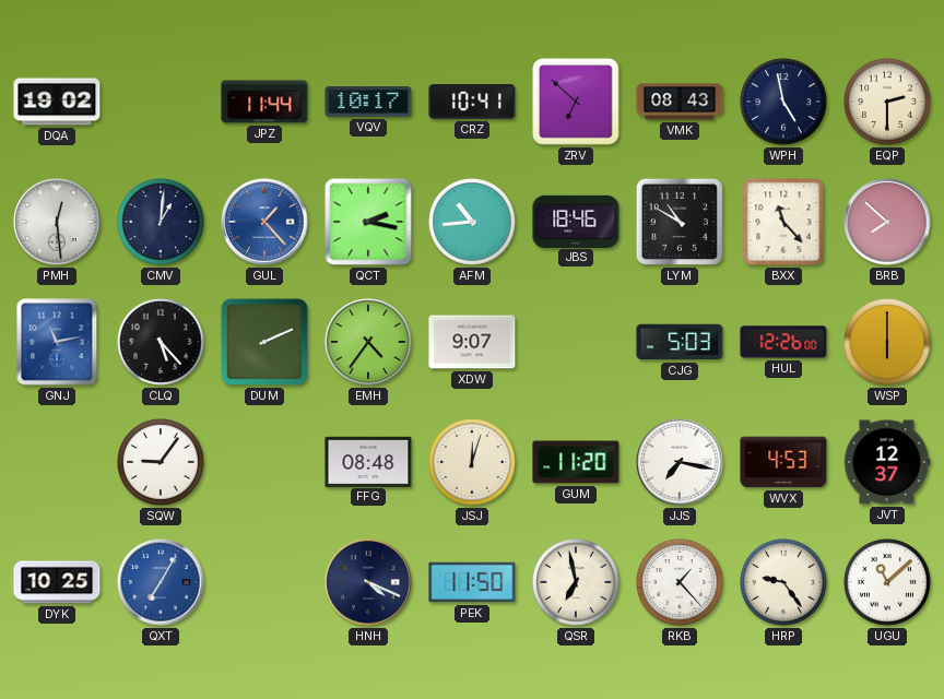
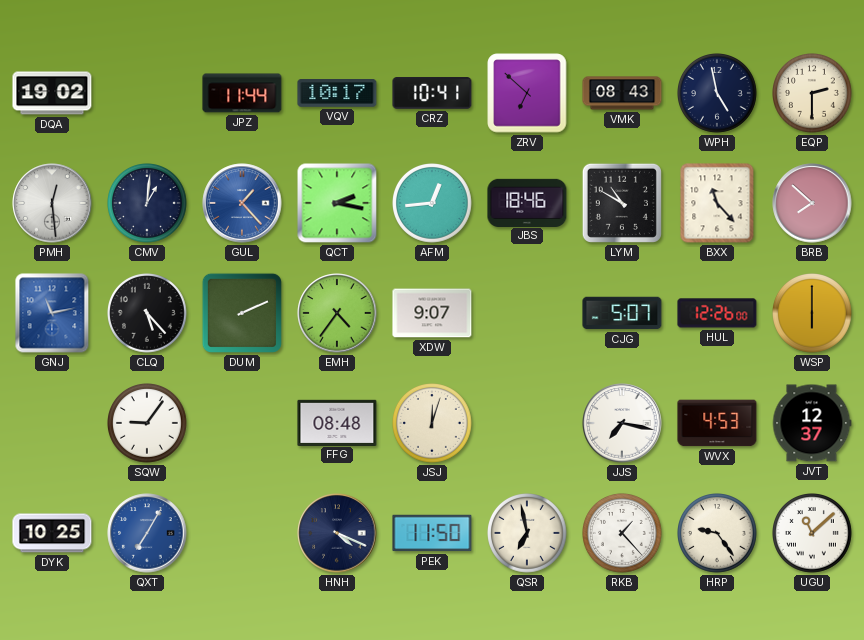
AFM: 10:44 -> 12:44
CJG: 5:03 -> 5:07
GUM: 11:20 -> none
